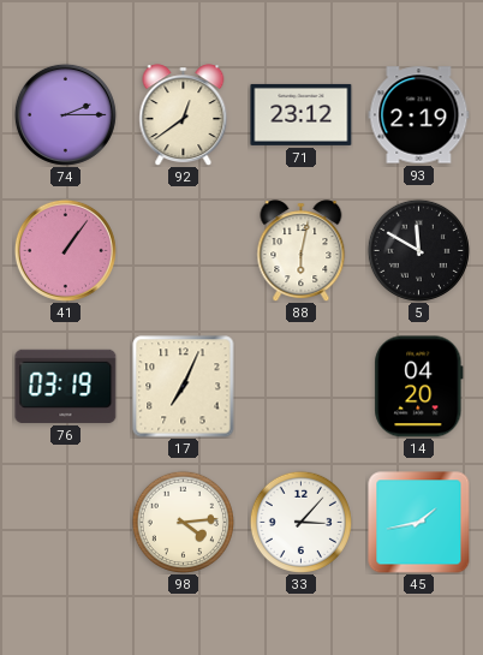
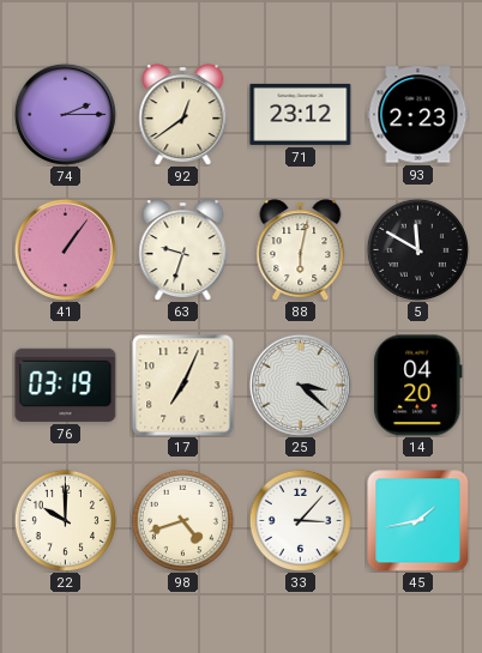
93: 2:19 -> 2:23
63: none -> 9:33
25: none -> 3:22
22: none -> 10:00
98: 4:14 -> 4:42
